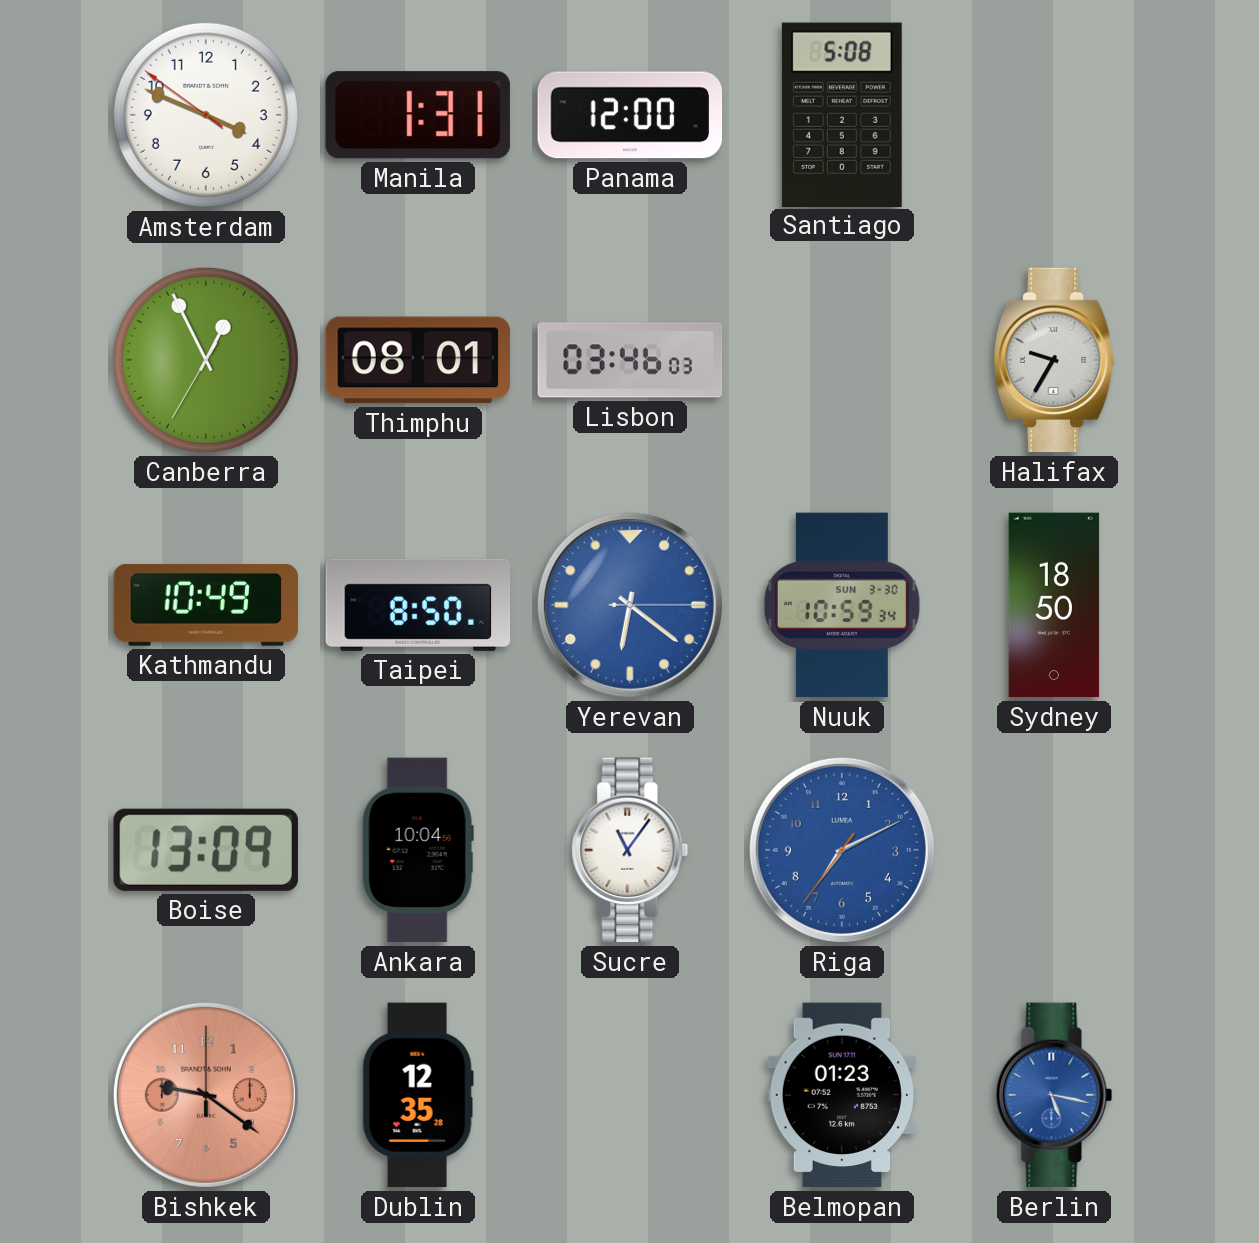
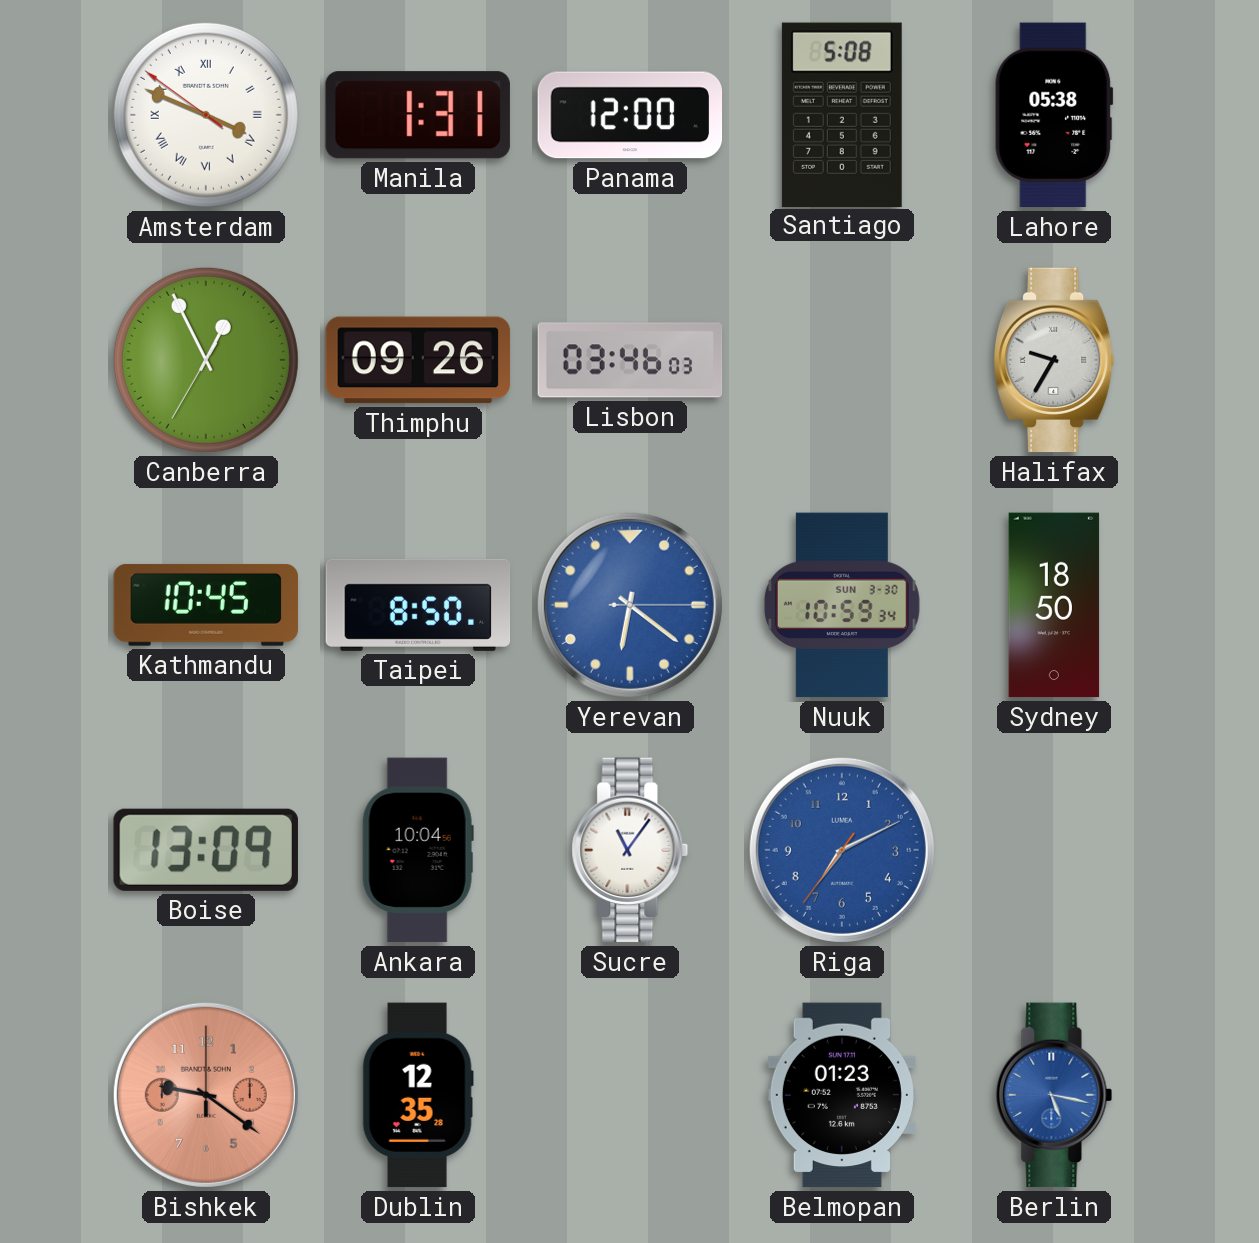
Amsterdam numerals: Arabic -> Roman
Lahore: none -> 05:38
Thimphu: 08:01 -> 09:26
Kathmandu: 10:49 -> 10:45
